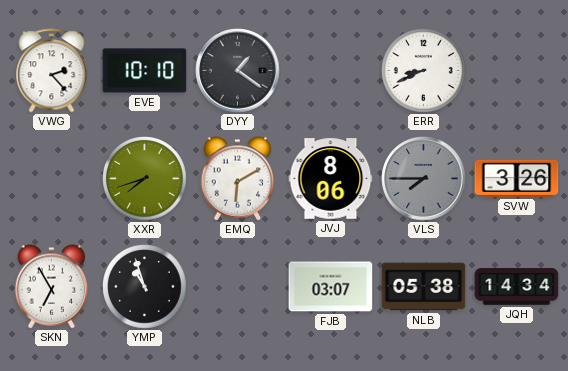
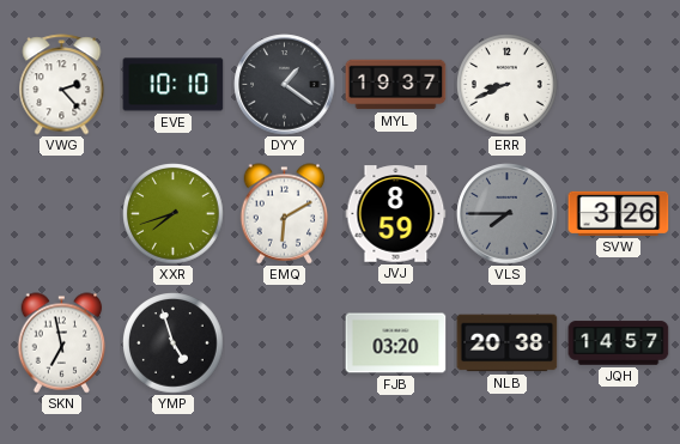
MYL: none -> 19:37
JVJ: 8:06 -> 8:59
SKN: 6:55 -> 6:58
YMP: 10:57 -> 4:57
FJB: 03:07 -> 03:20
NLB: 05:38 -> 20:38
JQH: 14:34 -> 14:57
